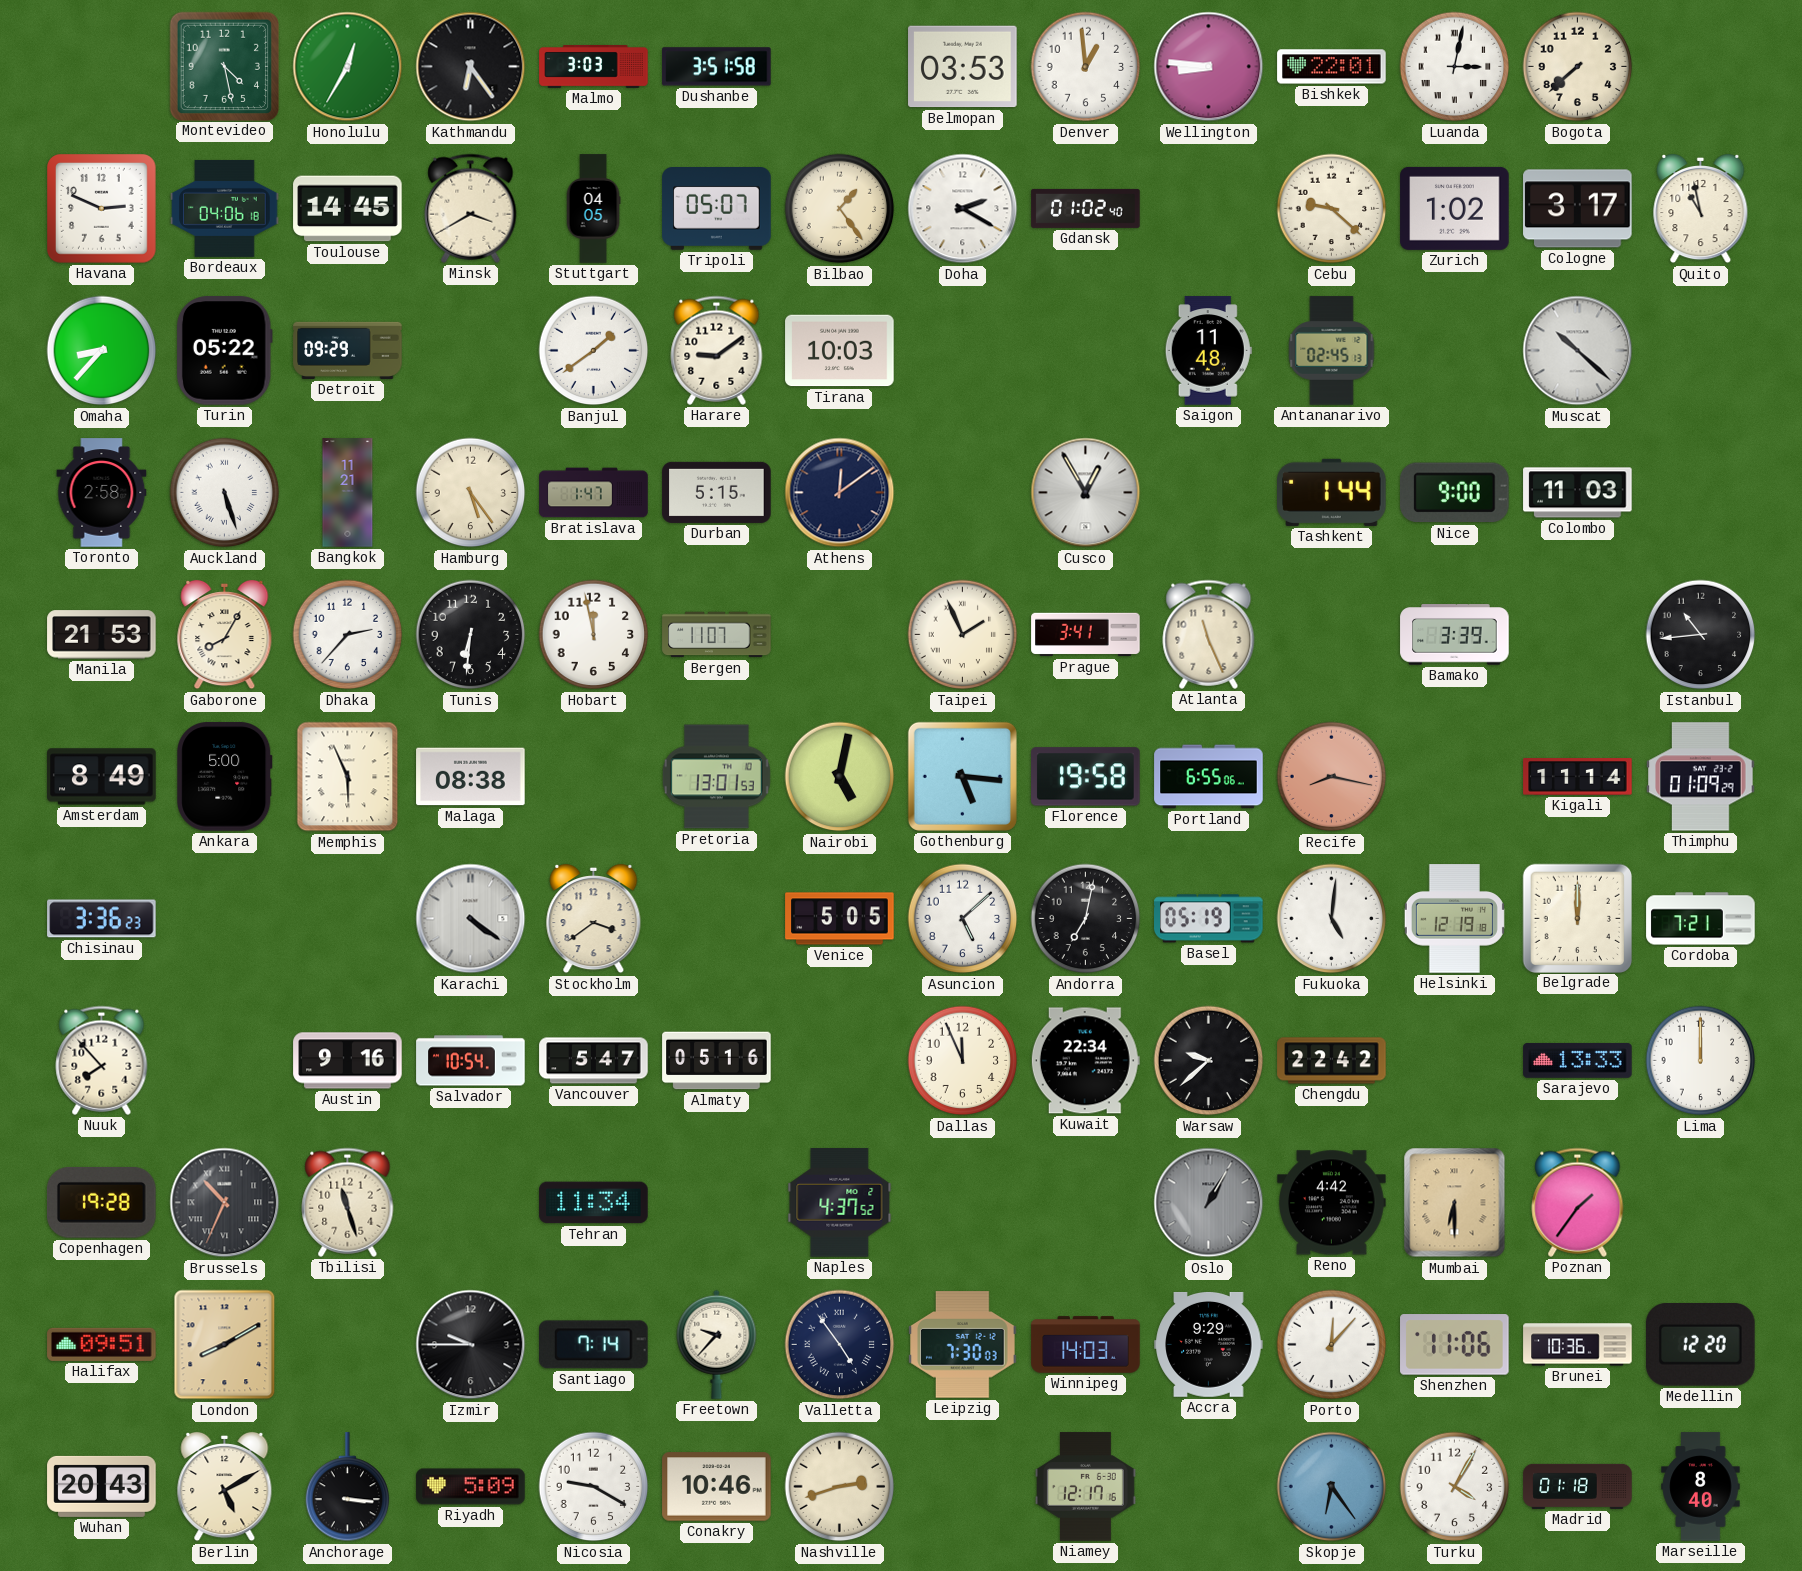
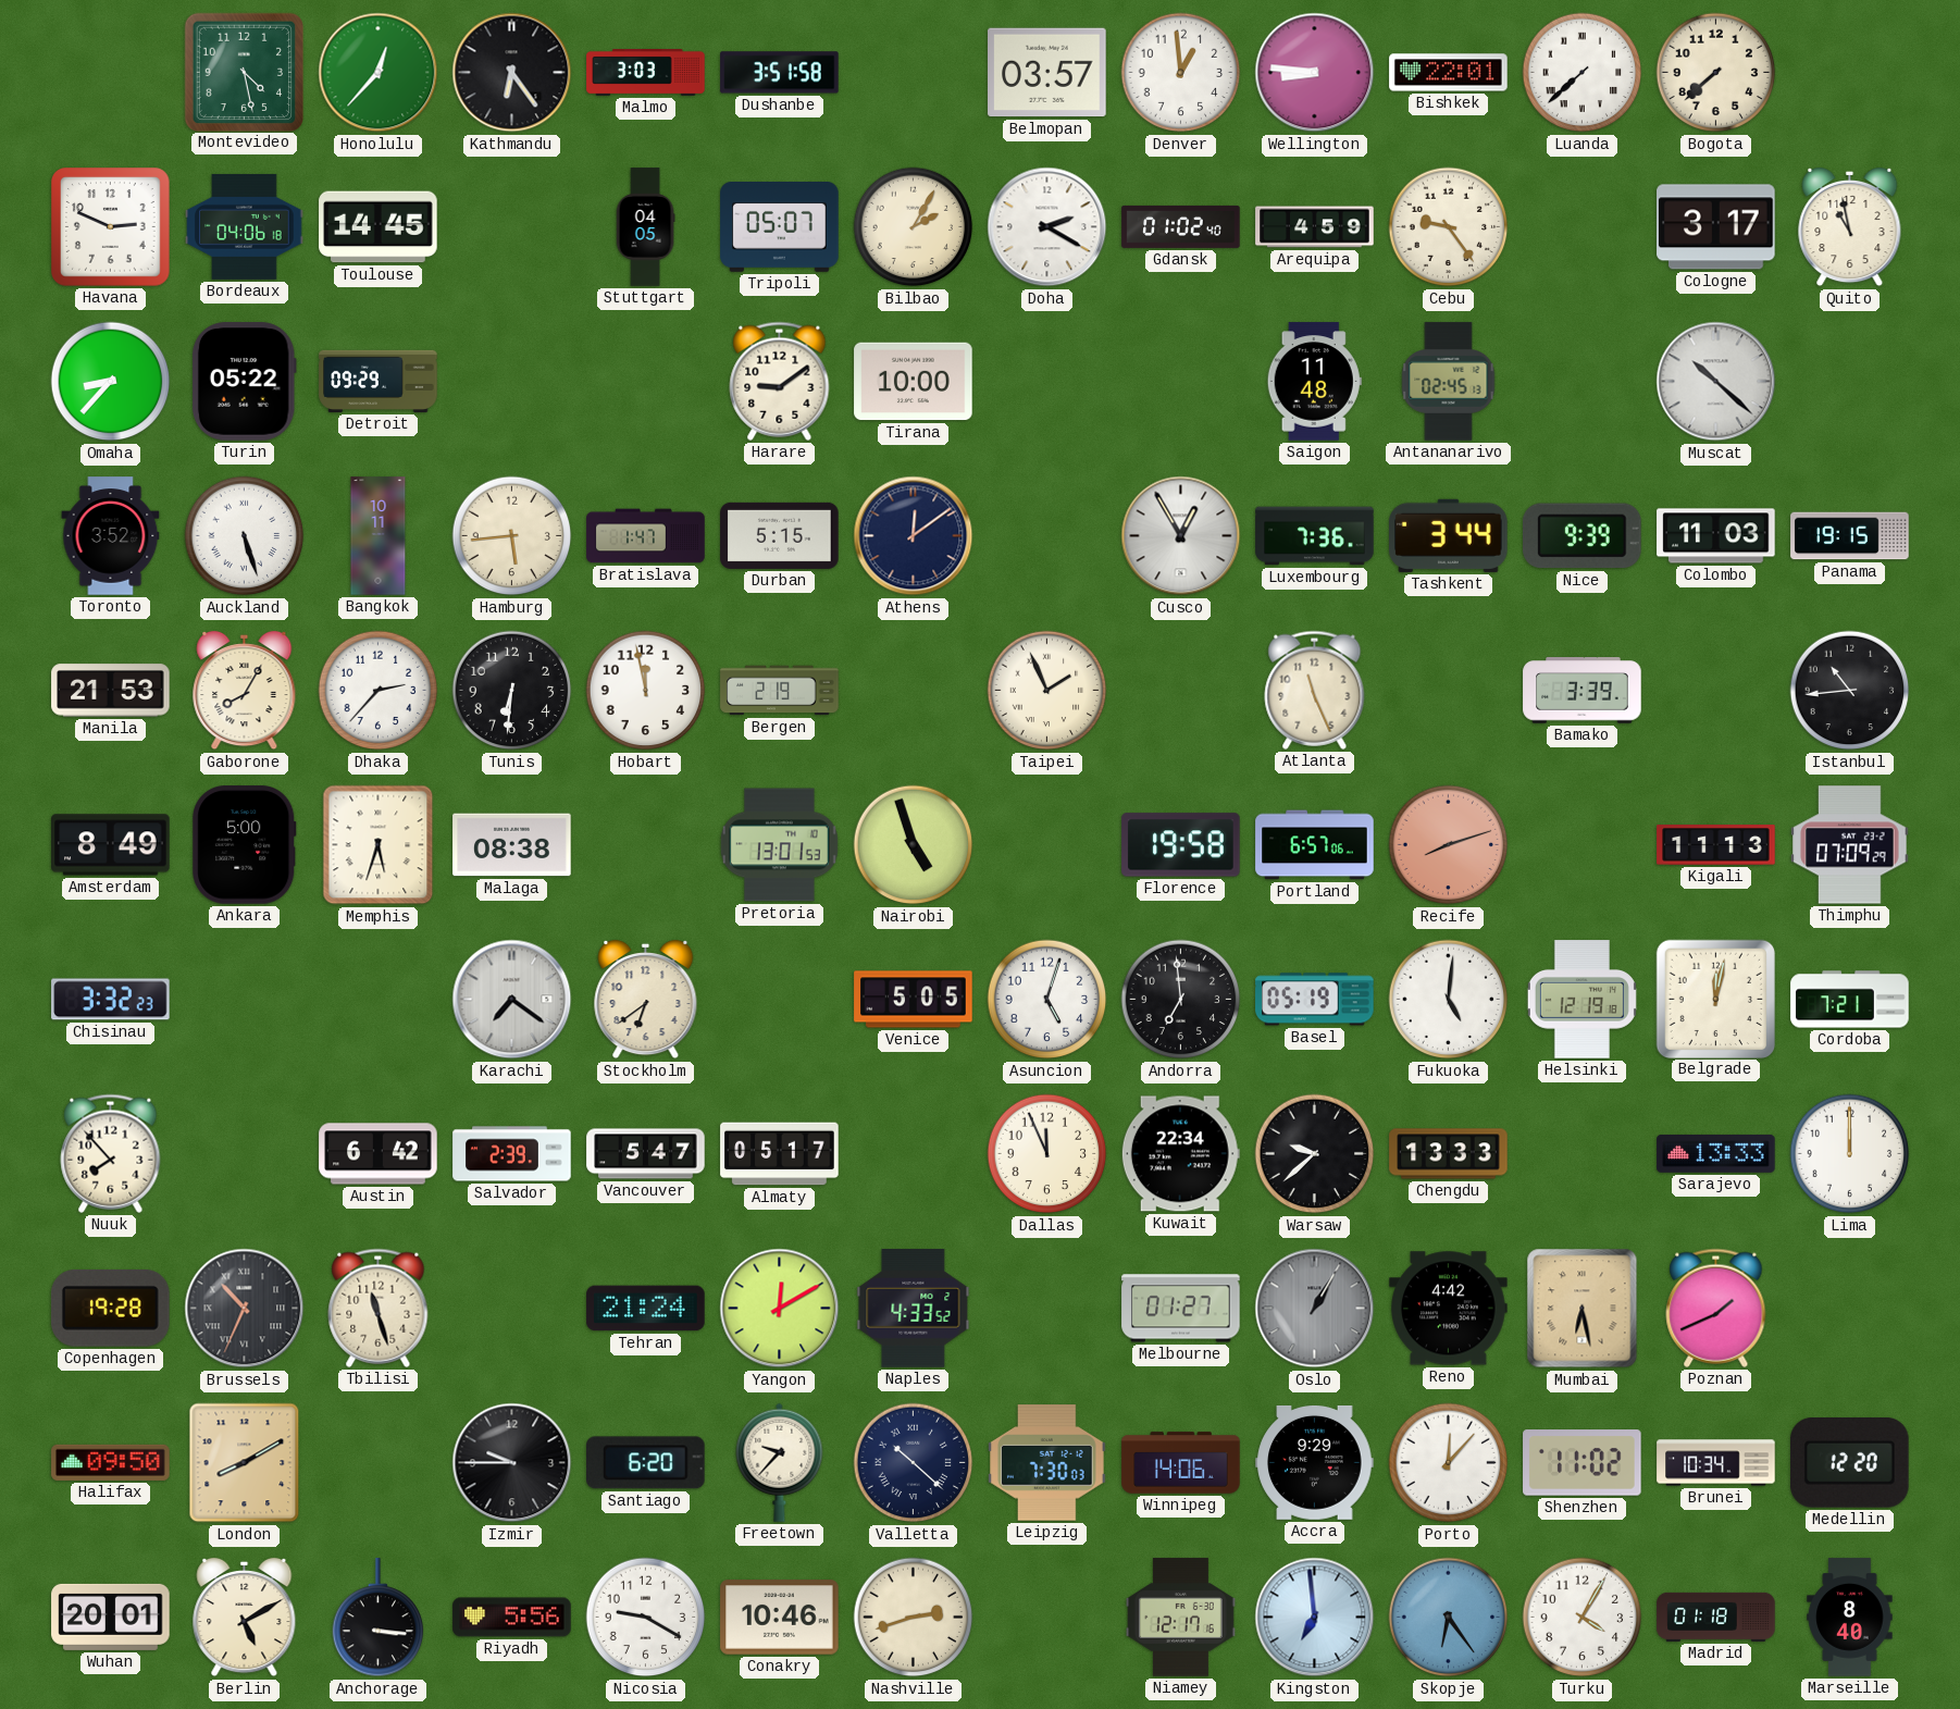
Honolulu: 12:35 -> 12:37
Belmopan: 03:53 -> 03:57
Luanda: 3:02 -> 7:38
Minsk: 3:40 -> none
Bilbao: 1:24 -> 2:05
Arequipa: none -> 4:59
Cebu: 9:22 -> 9:24
Zurich: 1:02 -> none
Banjul: 1:39 -> none
Tirana: 10:03 -> 10:00
Toronto: 2:58 -> 3:52
Bangkok: 11:21 -> 10:11
Hamburg: 5:24 -> 5:44
Luxembourg: none -> 7:36
Tashkent: 1:44 -> 3:44
Nice: 9:00 -> 9:39
Panama: none -> 19:15
Bergen: 11:07 -> 2:19
Prague: 3:41 -> none
Memphis: 5:56 -> 5:33
Nairobi: 5:02 -> 4:57
Gothenburg: 5:16 -> none
Portland: 6:55 -> 6:57
Recife: 8:17 -> 8:12
Kigali: 11:14 -> 11:13
Thimphu: 01:09 -> 07:09
Chisinau: 3:36 -> 3:32
Karachi: 4:21 -> 7:21
Stockholm: 3:39 -> 6:39
Asuncion: 5:08 -> 5:03
Andorra: 7:02 -> 6:59
Belgrade: 12:00 -> 12:02
Austin: 9:16 -> 6:42
Salvador: 10:54 -> 2:39
Almaty: 05:16 -> 05:17
Chengdu: 22:42 -> 13:33
Tehran: 11:34 -> 21:24
Yangon: none -> 12:10
Naples: 4:37 -> 4:33
Melbourne: none -> 01:27
Mumbai: 6:30 -> 6:28
Poznan: 1:36 -> 1:41
Halifax: 09:51 -> 09:50
Santiago: 7:14 -> 6:20
Valletta: 4:54 -> 10:22
Winnipeg: 14:03 -> 14:06
Shenzhen: 11:06 -> 11:02
Brunei: 10:36 -> 10:34
Wuhan: 20:43 -> 20:01
Riyadh: 5:09 -> 5:56
Kingston: none -> 6:59
